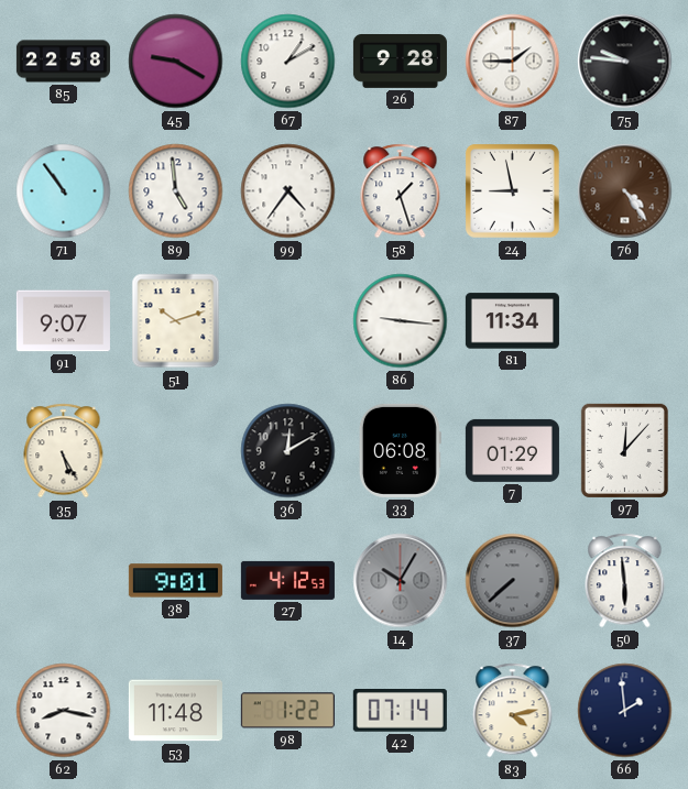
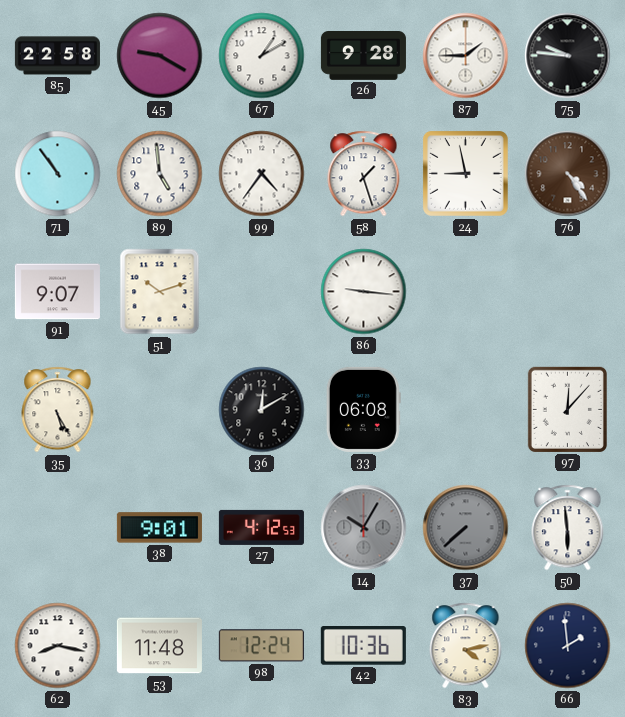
81: 11:34 -> none
7: 01:29 -> none
98: 1:22 -> 12:24
42: 07:14 -> 10:36
